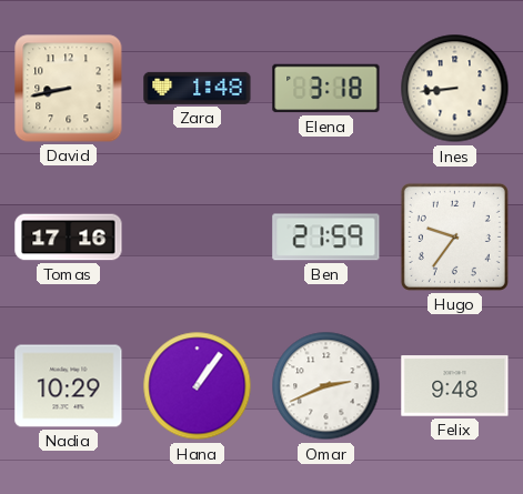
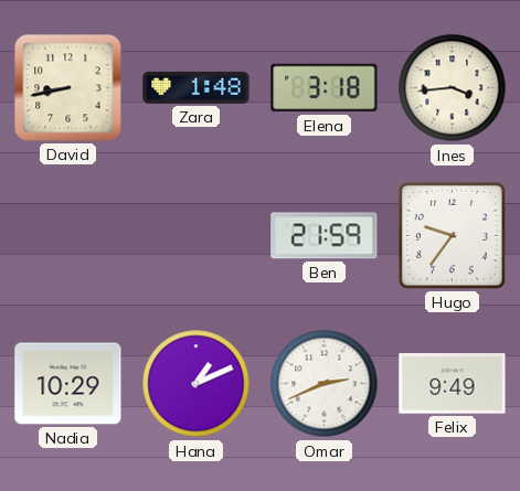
Ines: 8:44 -> 3:44
Tomas: 17:16 -> none
Hana: 1:06 -> 1:11
Felix: 9:48 -> 9:49
